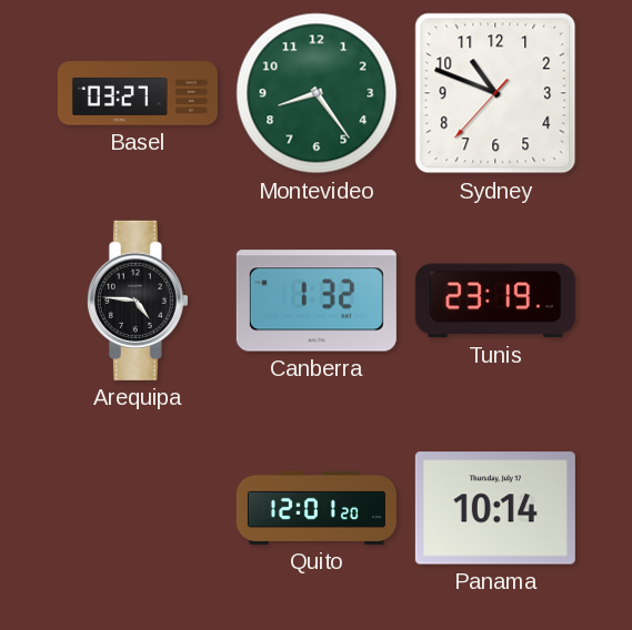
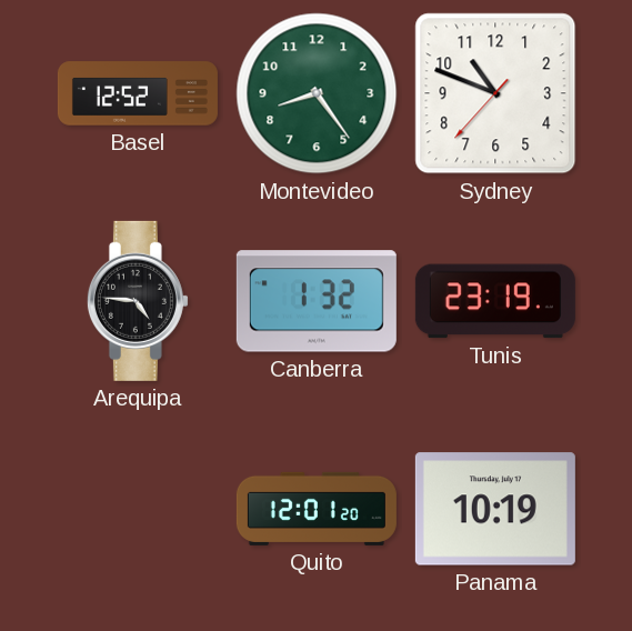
Basel: 03:27 -> 12:52
Panama: 10:14 -> 10:19
